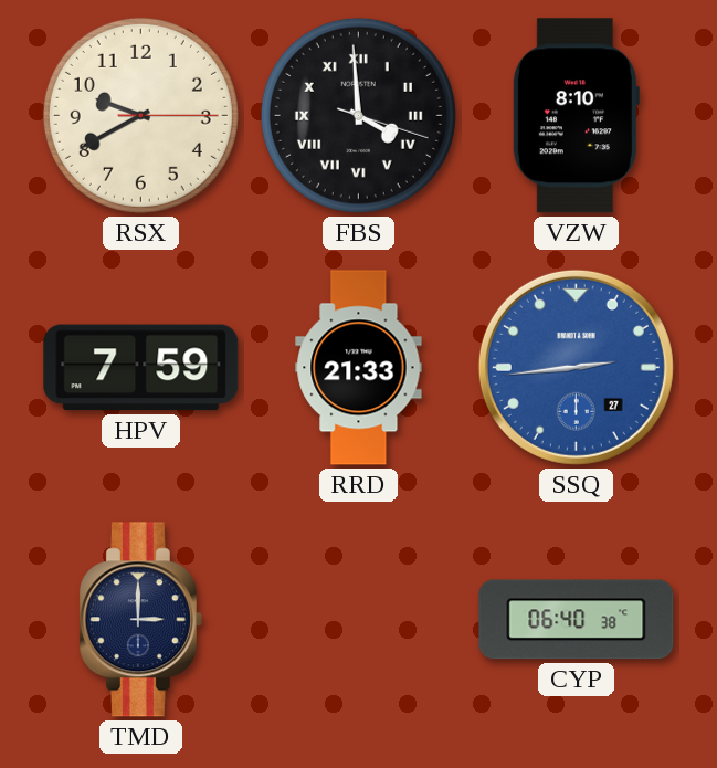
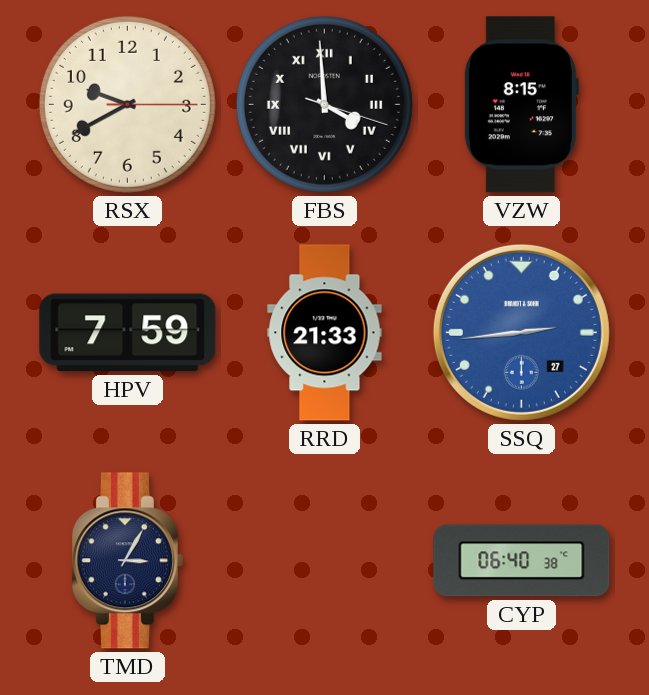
VZW: 8:10 -> 8:15
TMD: 3:00 -> 3:05
